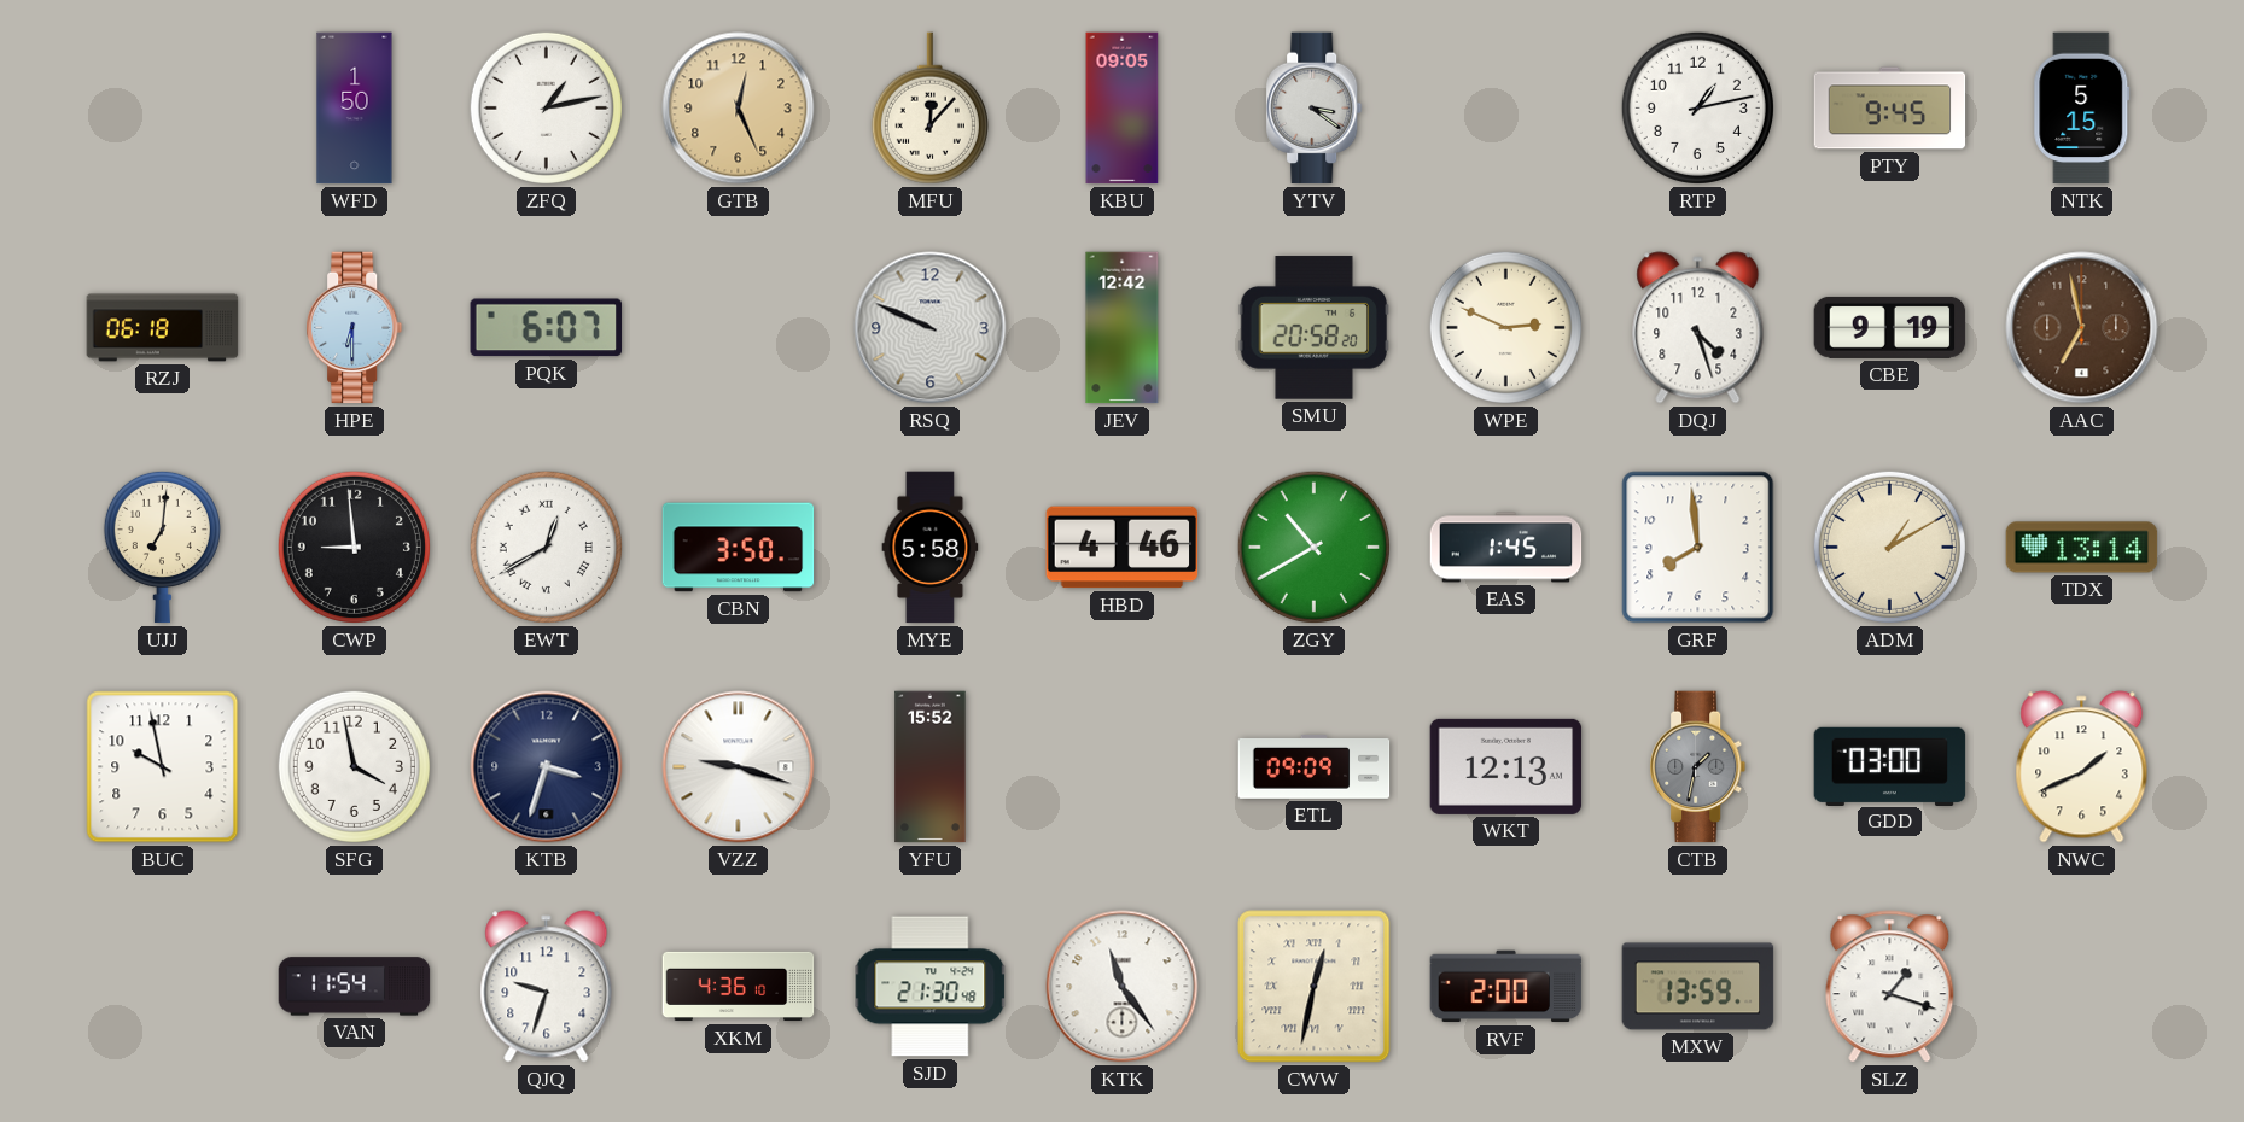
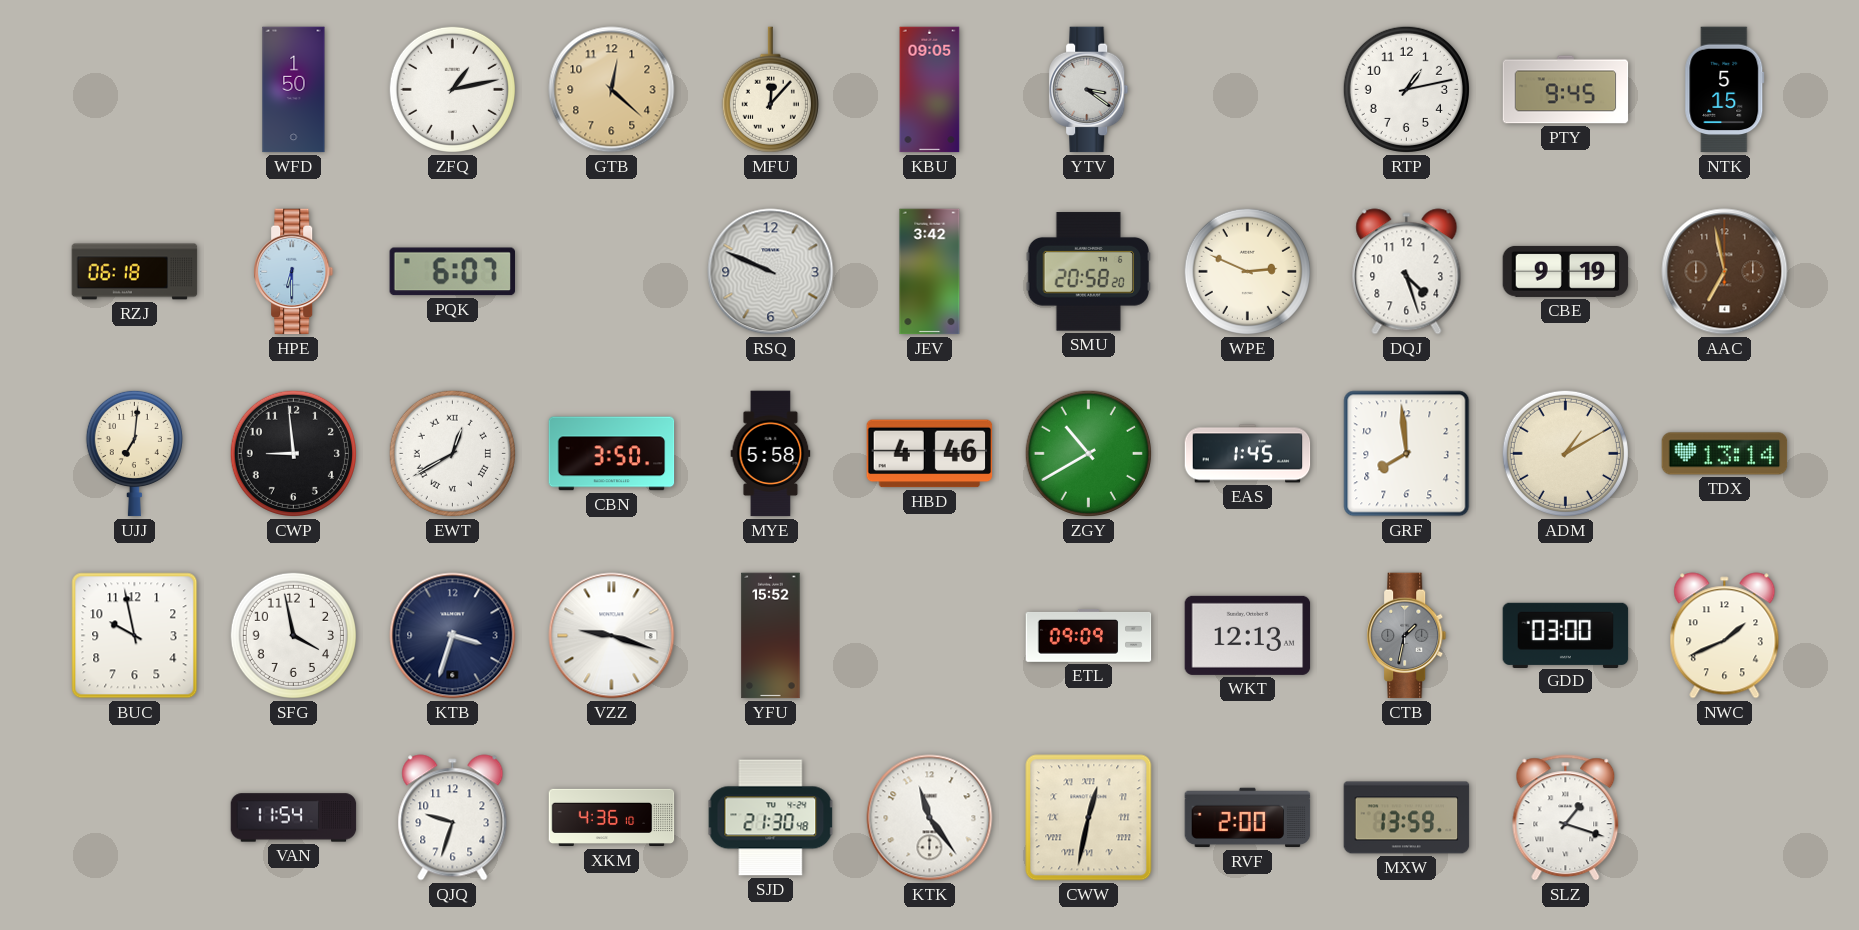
GTB: 12:26 -> 12:22
JEV: 12:42 -> 3:42
